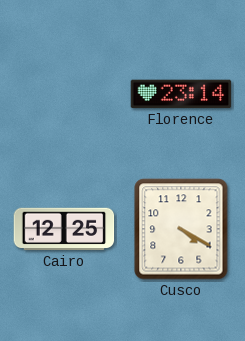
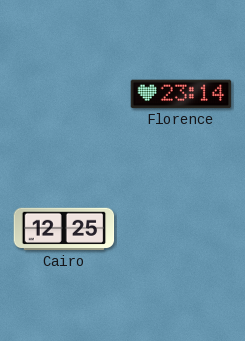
Cusco: 4:20 -> none
